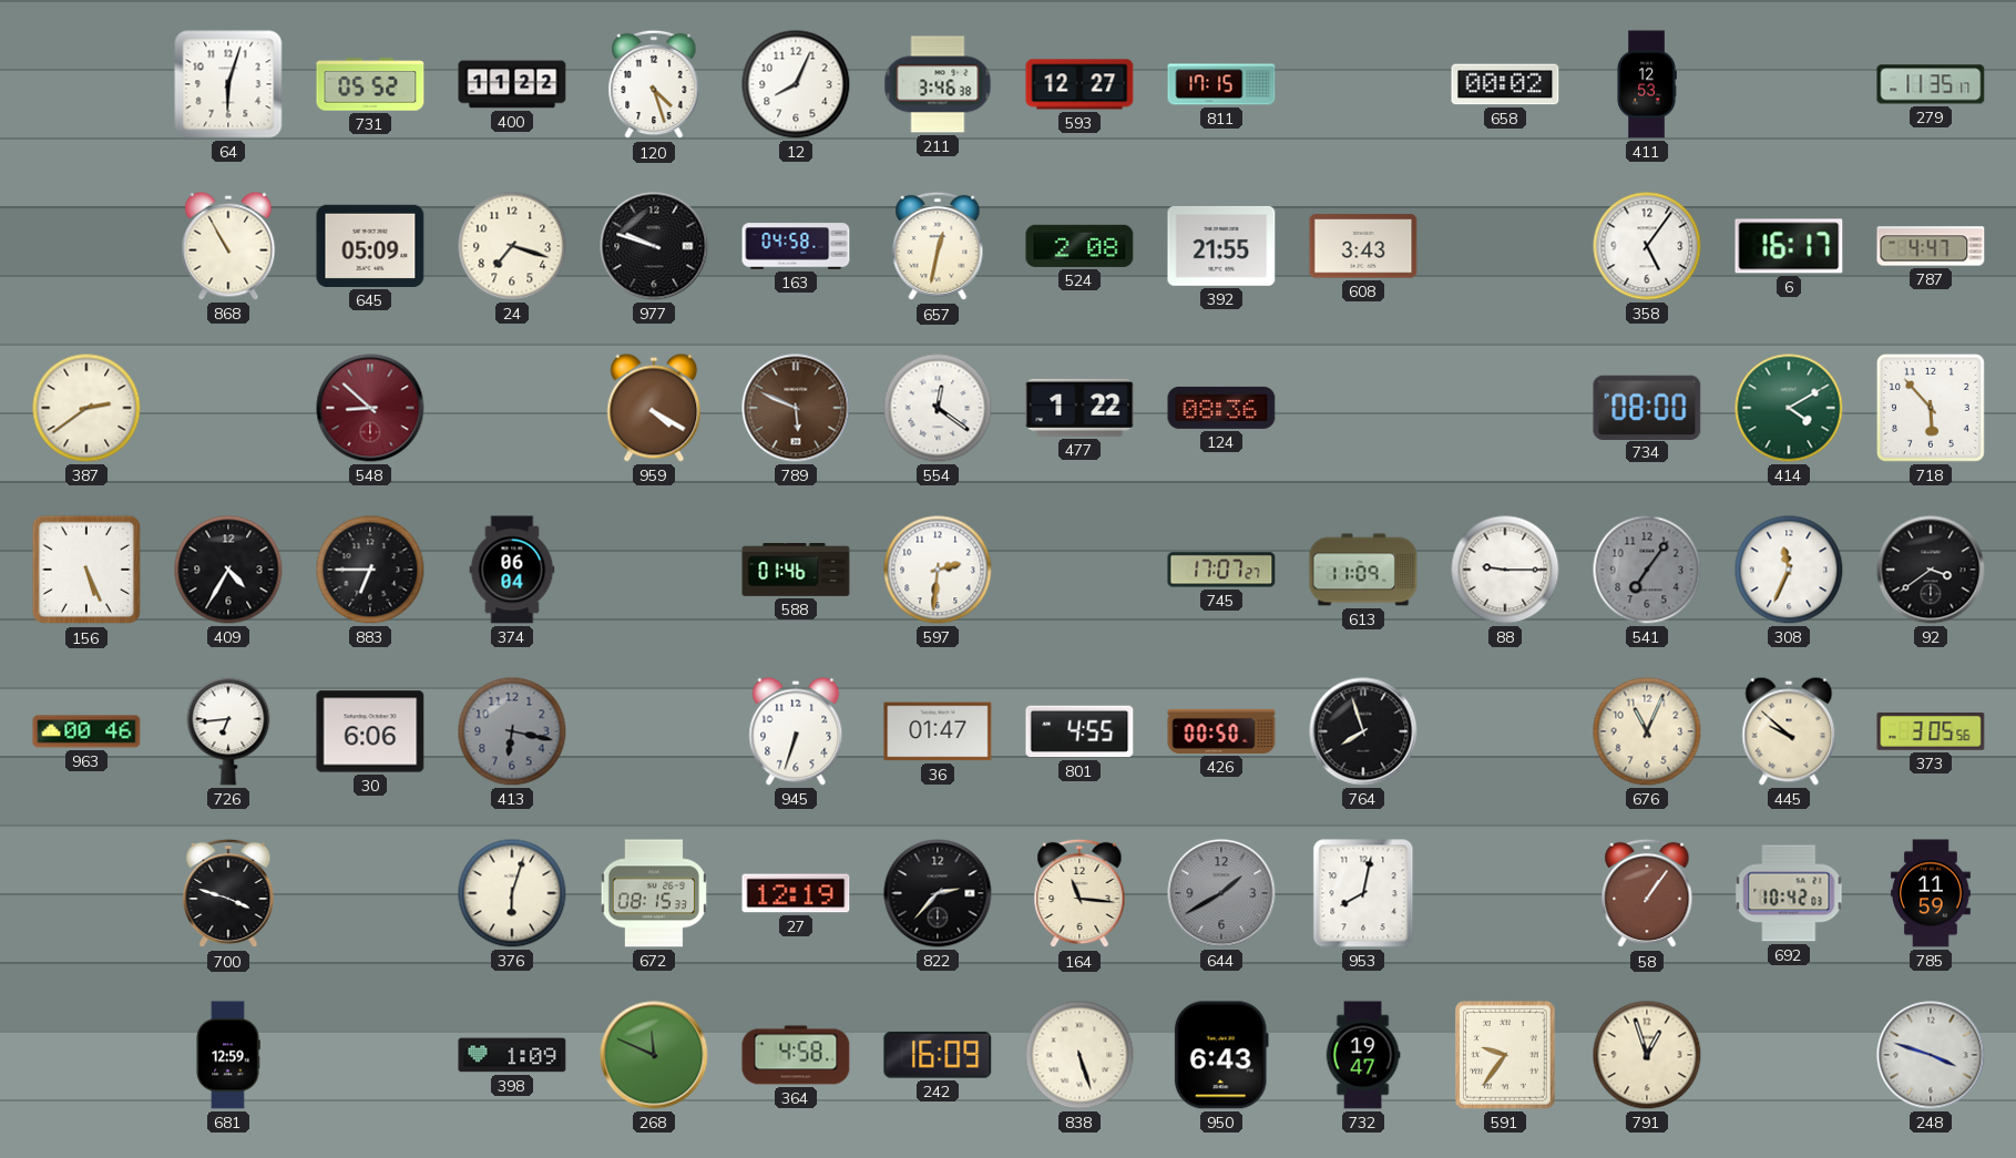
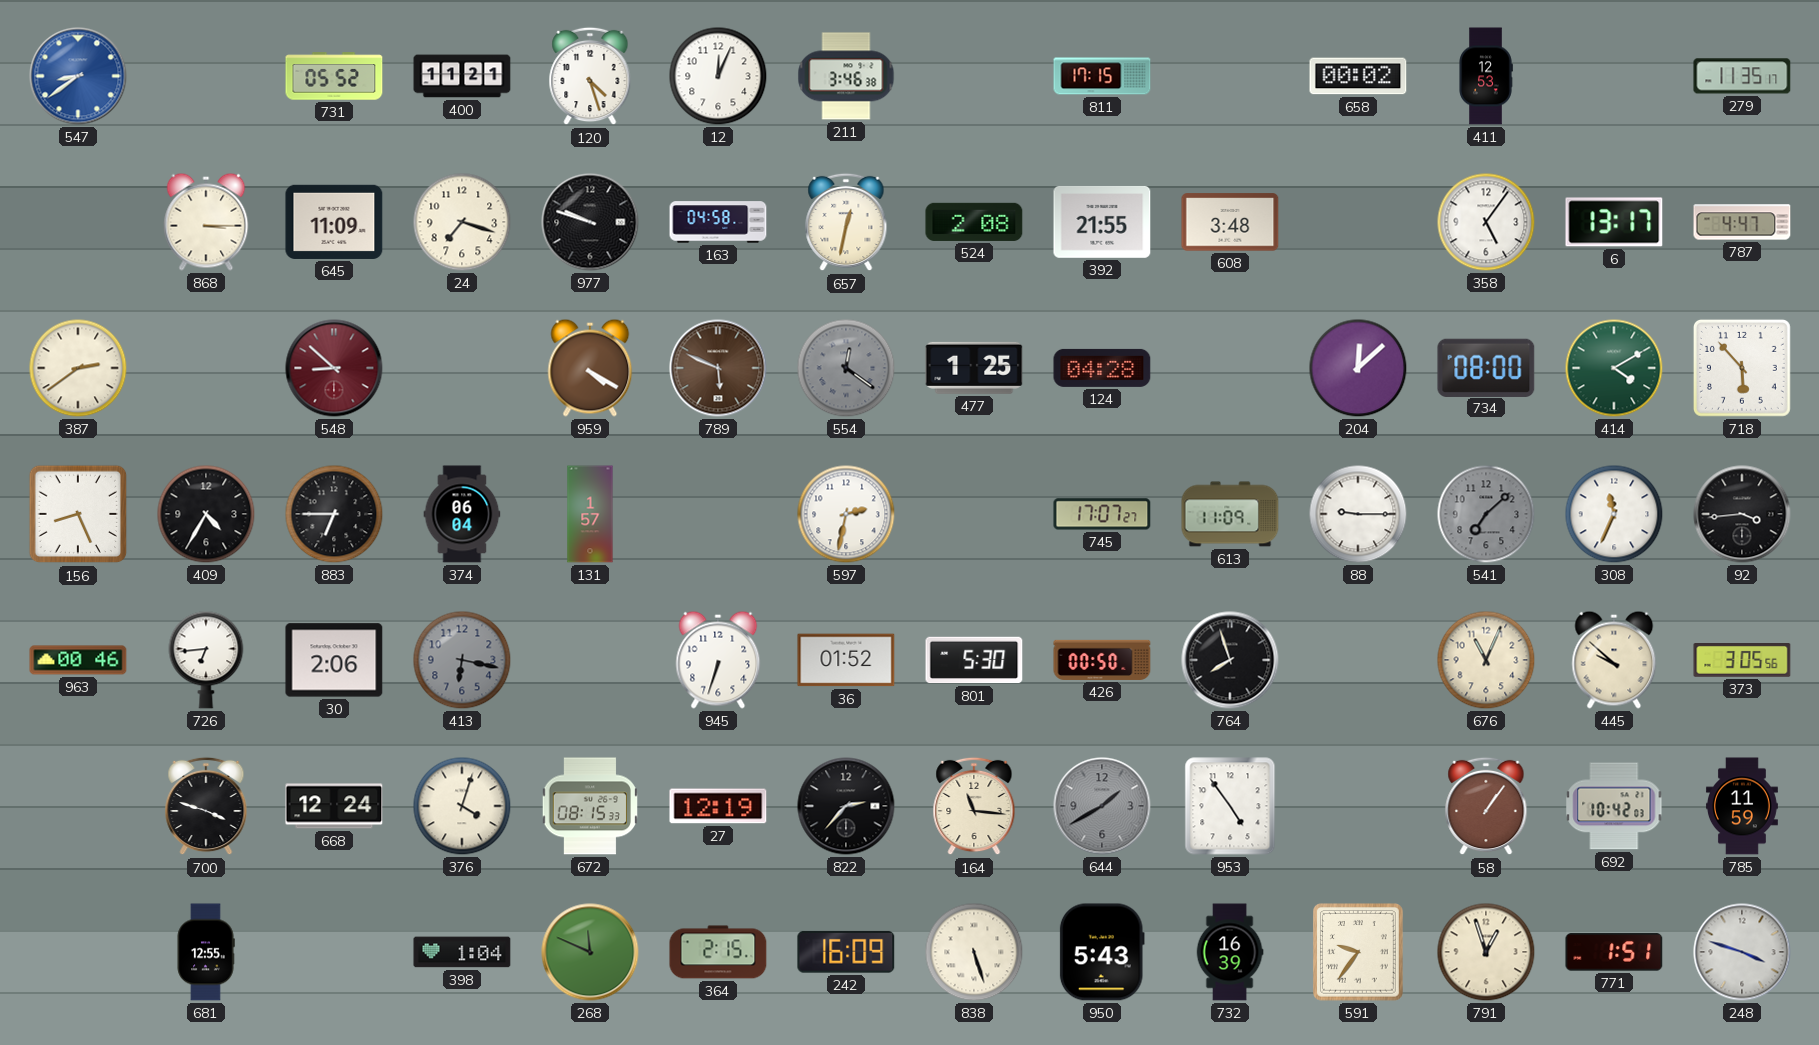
547: none -> 8:39
64: 6:03 -> none
400: 11:22 -> 11:21
12: 8:04 -> 12:04
593: 12:27 -> none
868: 10:55 -> 3:15
645: 05:09 -> 11:09
608: 3:43 -> 3:48
6: 16:17 -> 13:17
554 dial: white -> grey
477: 1:22 -> 1:25
124: 08:36 -> 04:28
204: none -> 12:08
156: 5:26 -> 8:26
131: none -> 1:57
588: 01:46 -> none
597: 2:31 -> 2:32
541: 7:06 -> 7:08
92: 3:39 -> 3:44
30: 6:06 -> 2:06
36: 01:47 -> 01:52
801: 4:55 -> 5:30
668: none -> 12:24
376: 6:03 -> 4:03
953: 8:02 -> 4:54
681: 12:59 -> 12:55
398: 1:09 -> 1:04
364: 4:58 -> 2:15
950: 6:43 -> 5:43
732: 19:47 -> 16:39
771: none -> 1:51
